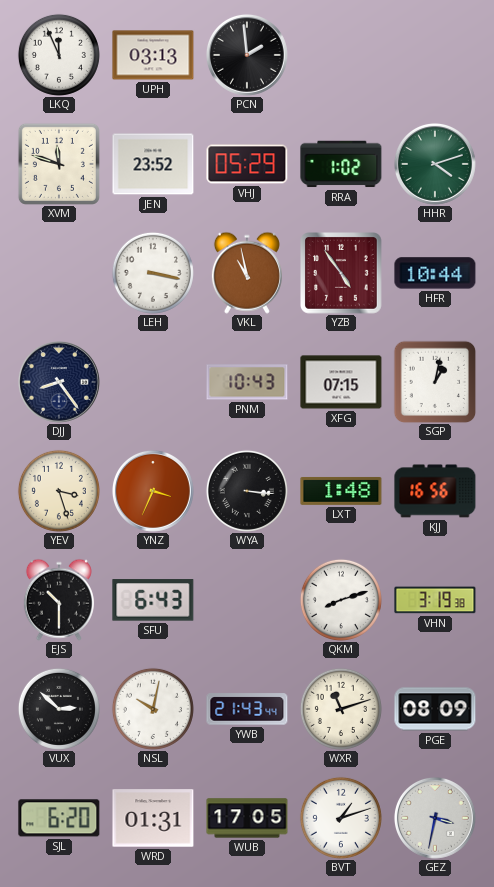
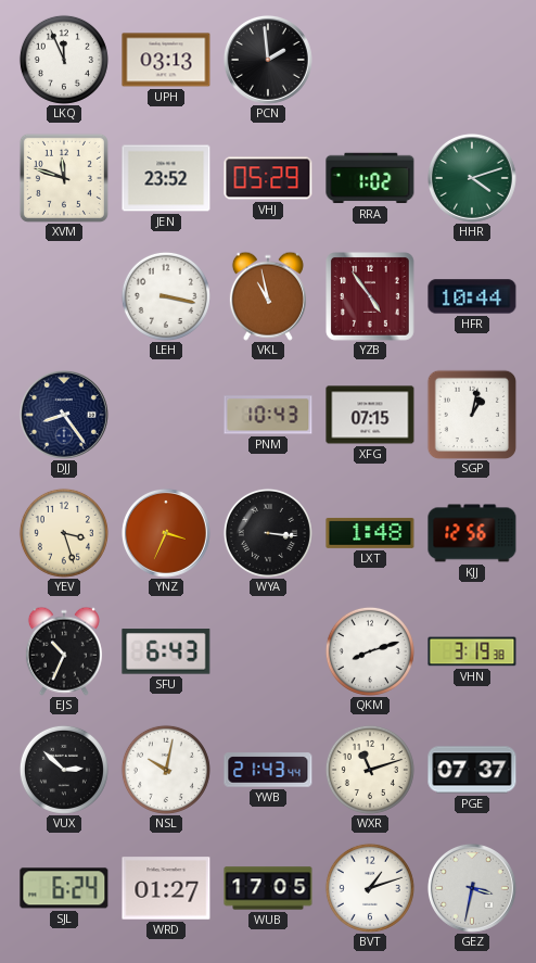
KJJ: 16:56 -> 12:56
EJS: 10:30 -> 10:34
PGE: 08:09 -> 07:37
SJL: 6:20 -> 6:24
WRD: 01:31 -> 01:27
